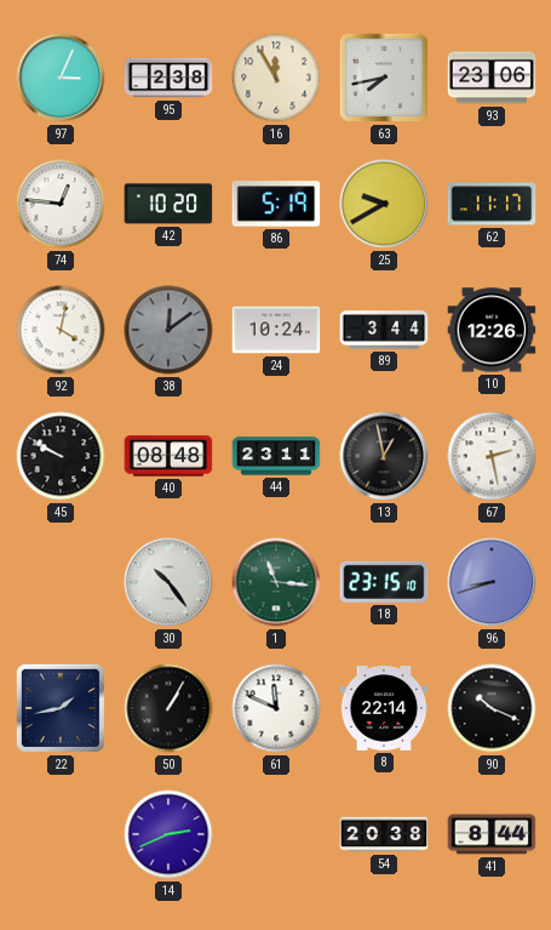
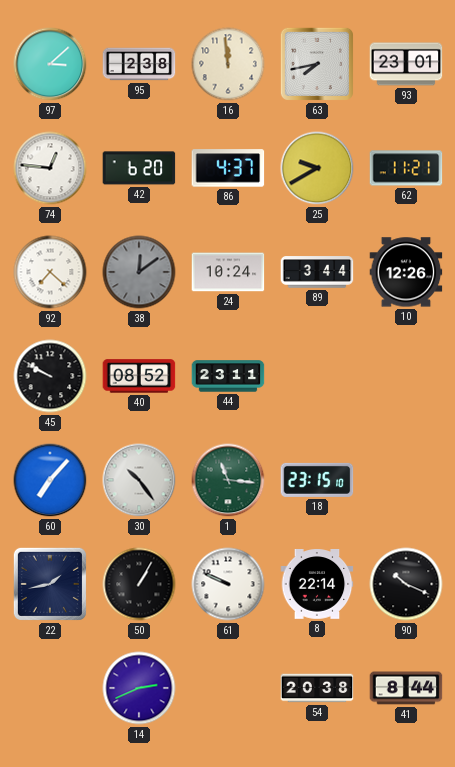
97: 3:04 -> 3:08
16: 11:55 -> 11:59
93: 23:06 -> 23:01
42: 10:20 -> 6:20
86: 5:19 -> 4:37
62: 11:17 -> 11:21
92: 4:02 -> 7:22
40: 08:48 -> 08:52
13: 12:58 -> none
67: 2:28 -> none
60: none -> 7:07
96: 8:42 -> none
61: 11:49 -> 9:49
